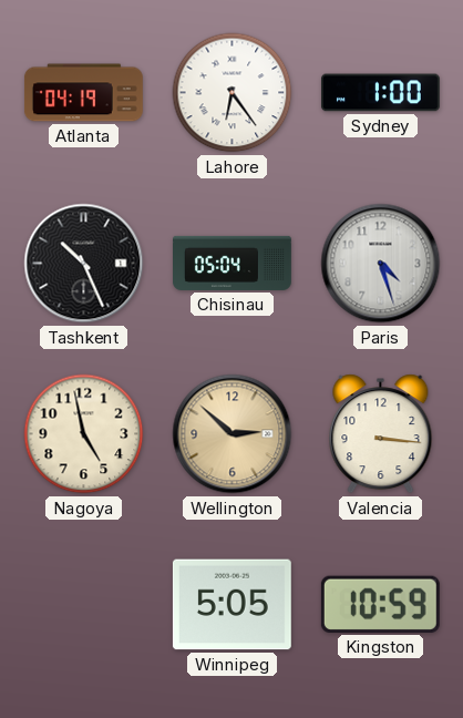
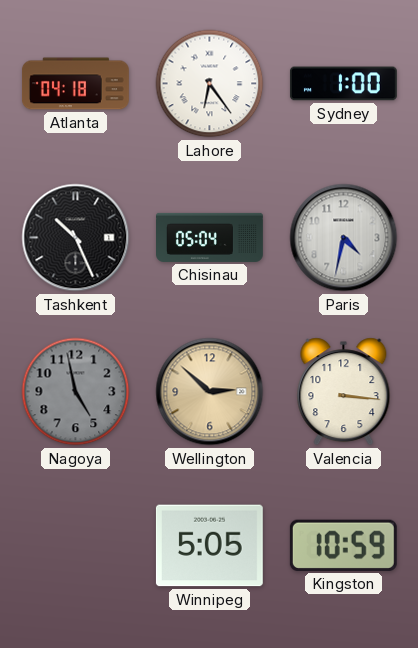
Atlanta: 04:19 -> 04:18
Paris: 4:27 -> 4:32
Nagoya dial: cream -> grey
